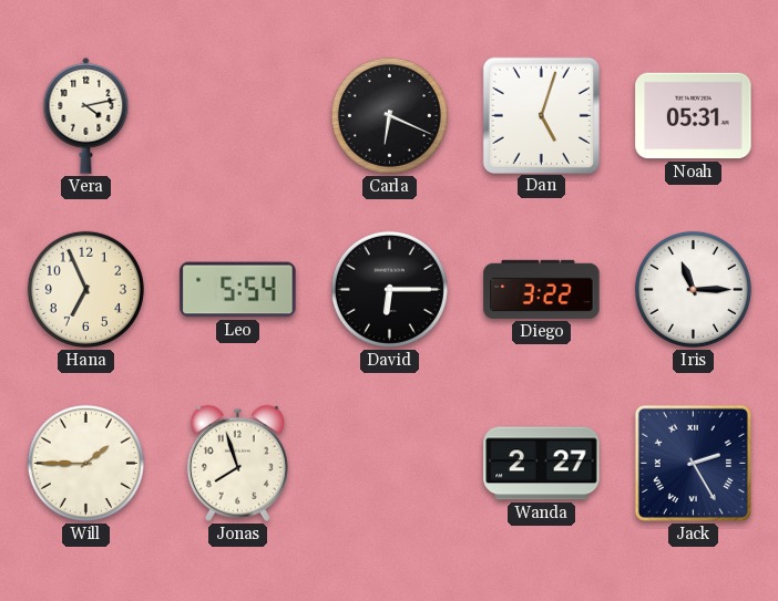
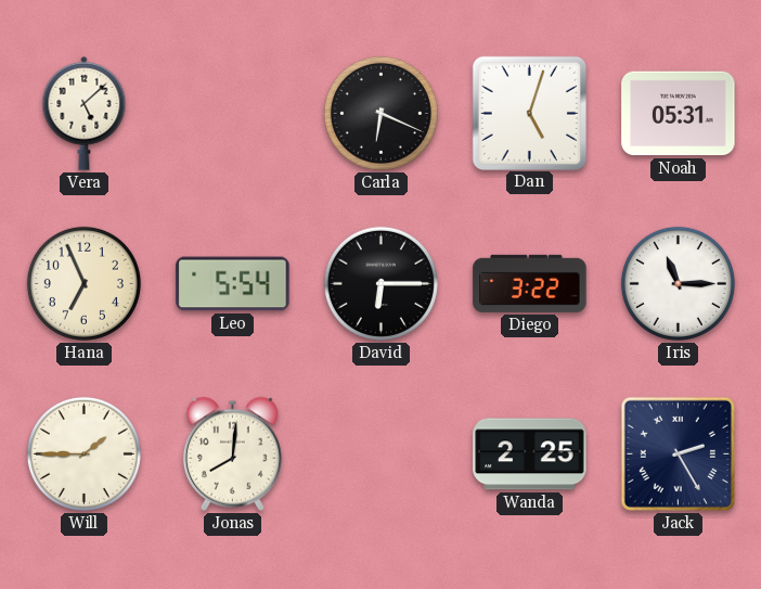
Vera: 4:13 -> 5:08
Jonas: 7:57 -> 8:01
Wanda: 2:27 -> 2:25
